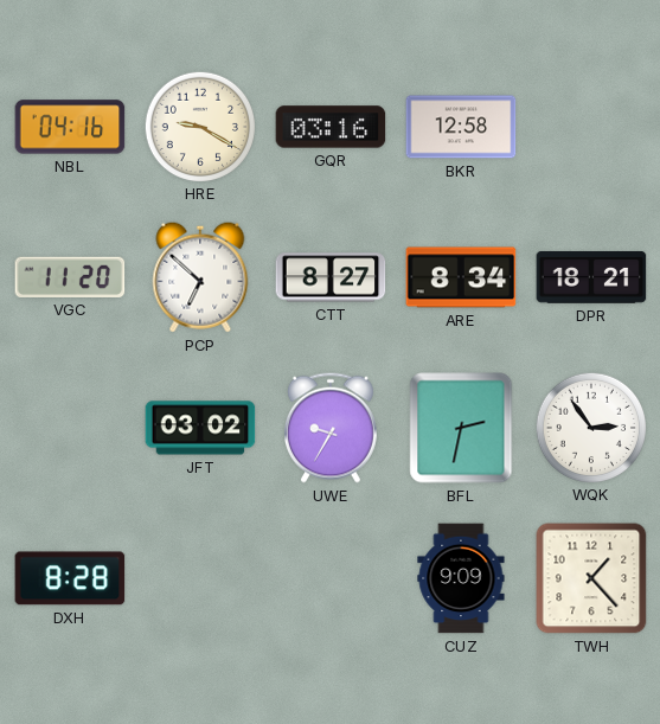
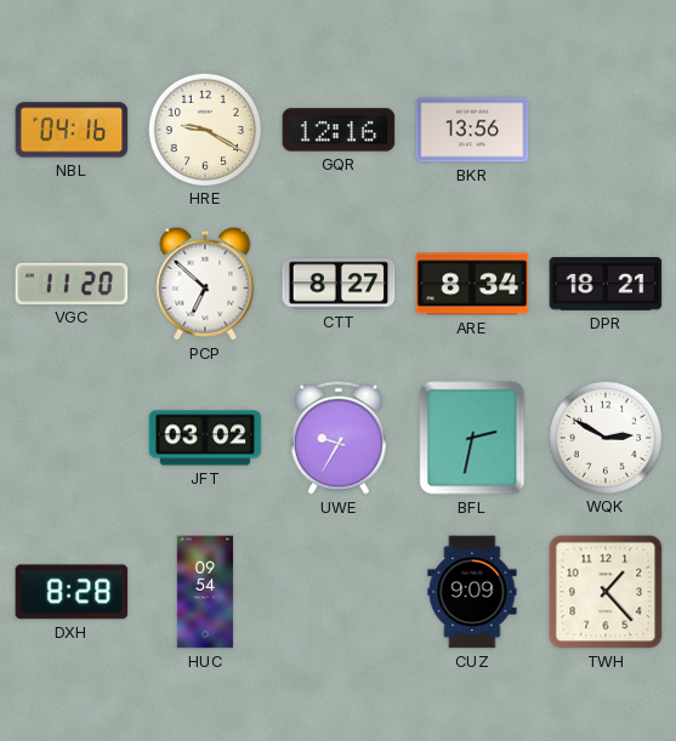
GQR: 03:16 -> 12:16
BKR: 12:58 -> 13:56
WQK: 2:54 -> 2:50
HUC: none -> 09:54
